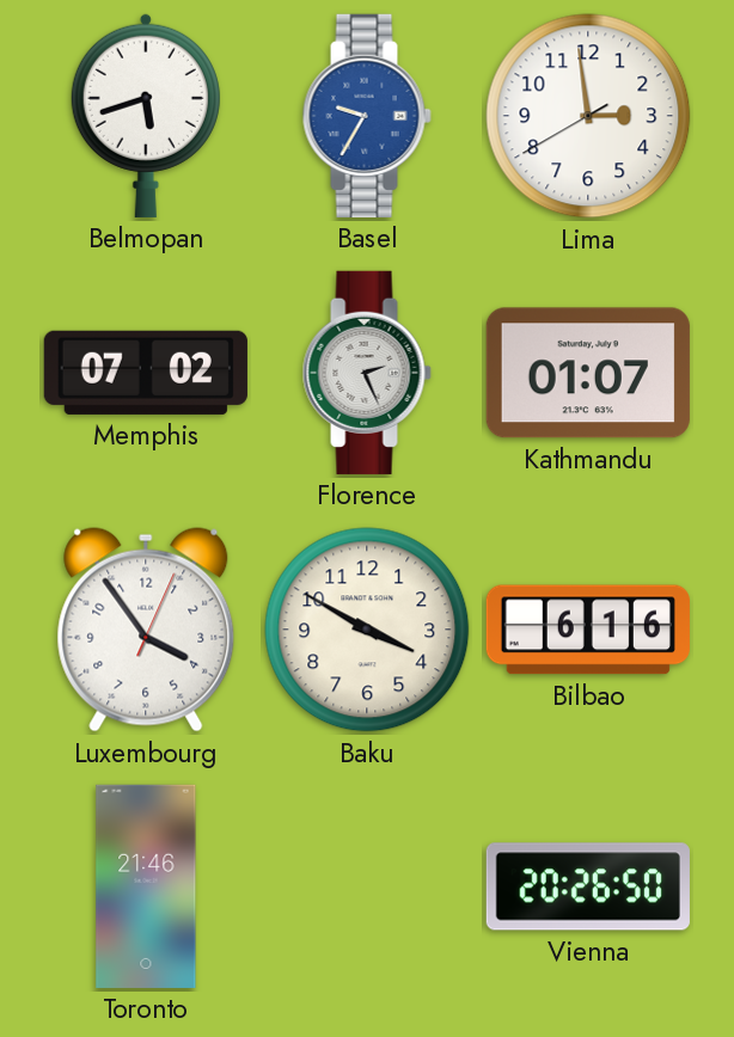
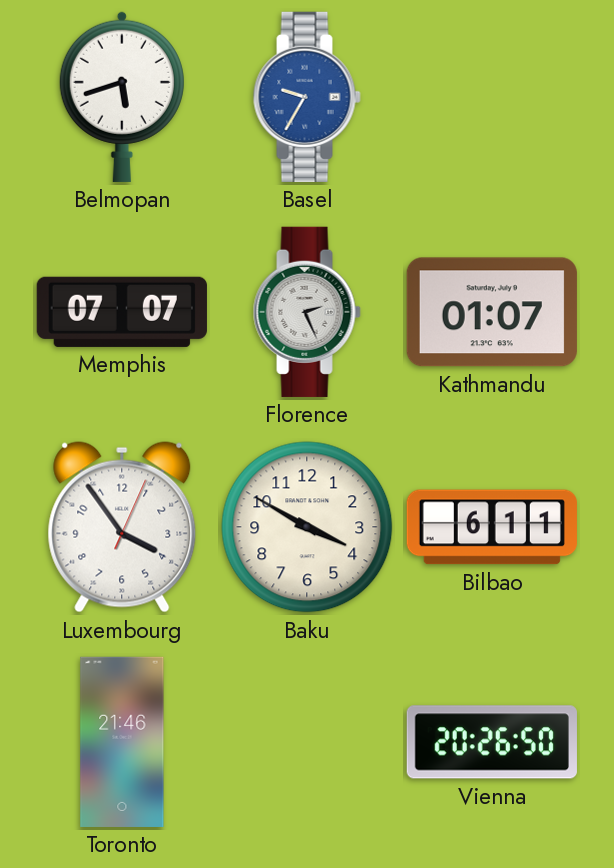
Lima: 2:58 -> none
Memphis: 07:02 -> 07:07
Bilbao: 6:16 -> 6:11
